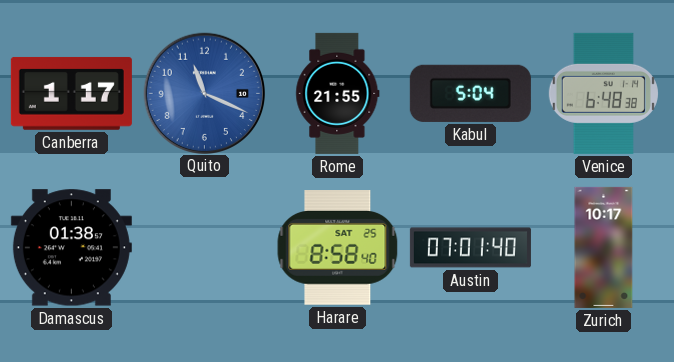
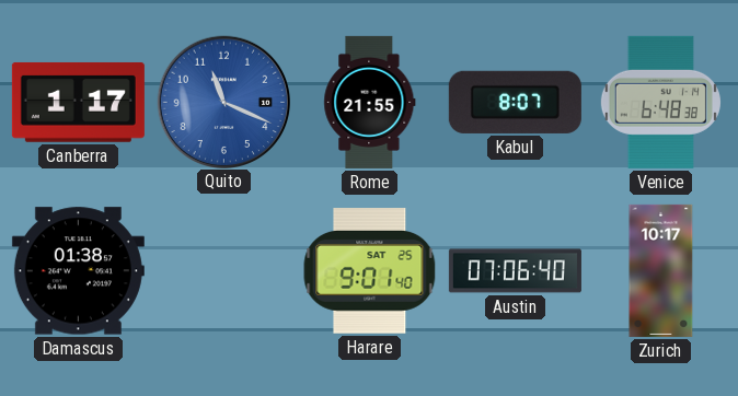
Kabul: 5:04 -> 8:07
Harare: 8:58 -> 9:01
Austin: 07:01 -> 07:06
